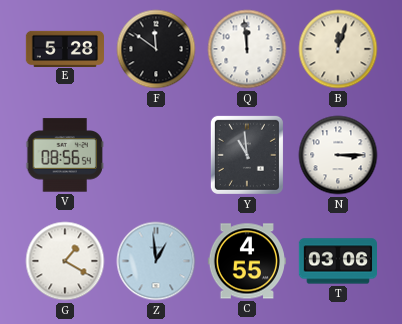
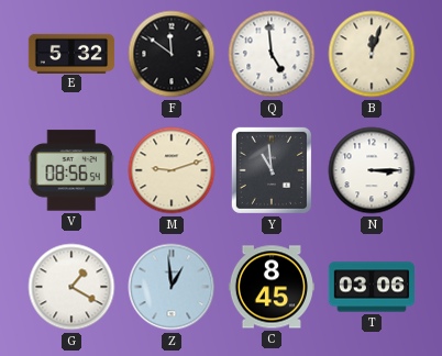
E: 5:28 -> 5:32
Q: 11:59 -> 4:59
M: none -> 9:12
C: 4:55 -> 8:45
